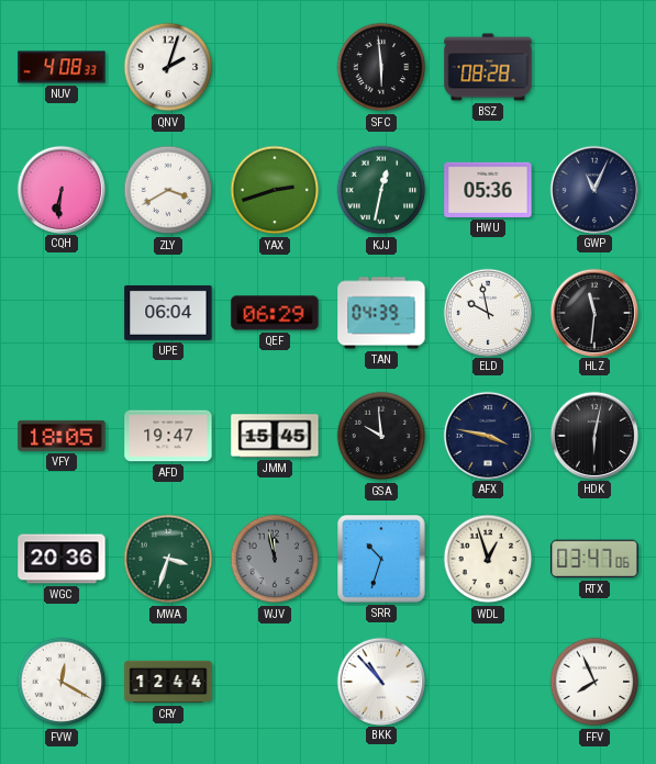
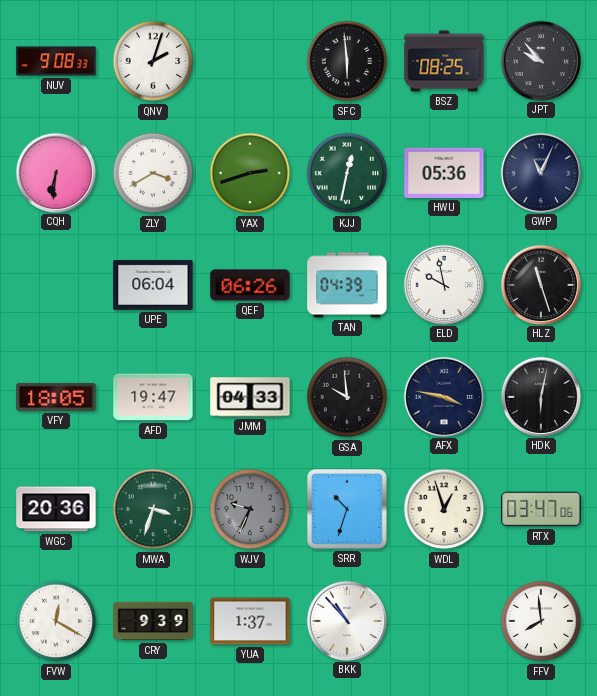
NUV: 4:08 -> 9:08
BSZ: 08:28 -> 08:25
JPT: none -> 9:53
QEF: 06:29 -> 06:26
HLZ: 11:31 -> 11:27
JMM: 15:45 -> 04:33
WJV: 11:58 -> 9:34
CRY: 12:44 -> 9:39
YUA: none -> 1:37
FFV: 7:56 -> 7:59
